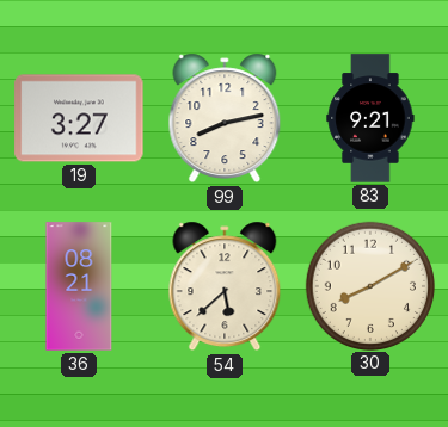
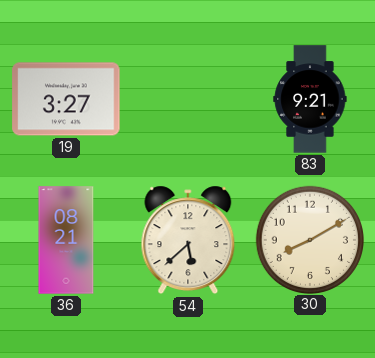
99: 8:13 -> none
